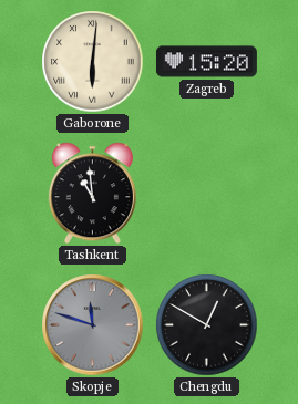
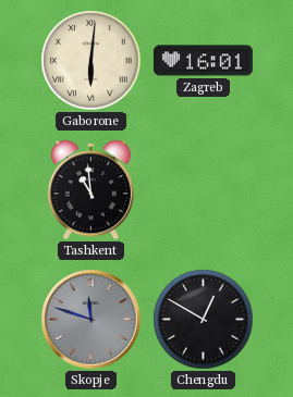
Zagreb: 15:20 -> 16:01
